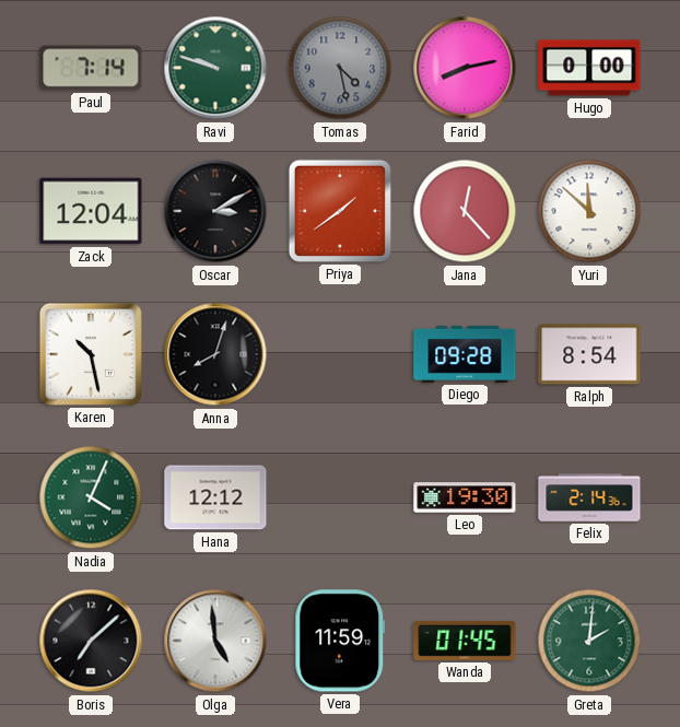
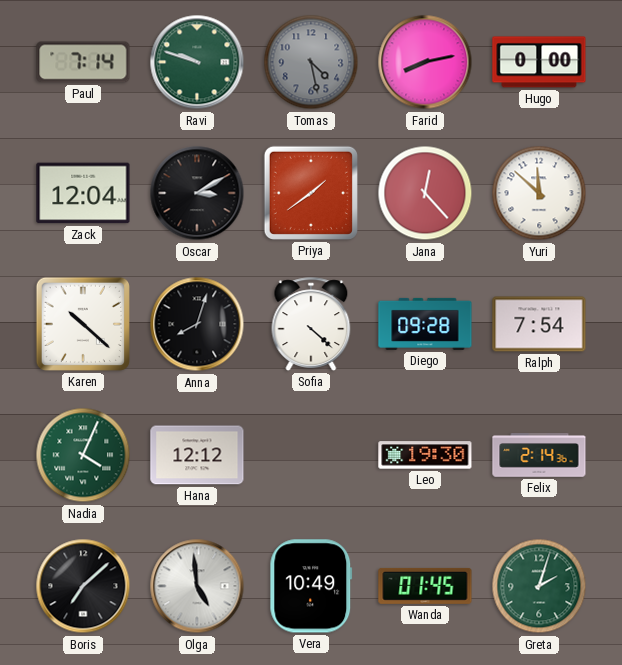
Karen: 10:28 -> 10:22
Sofia: none -> 4:22
Ralph: 8:54 -> 7:54
Vera: 11:59 -> 10:49
Greta: 2:01 -> 2:03
